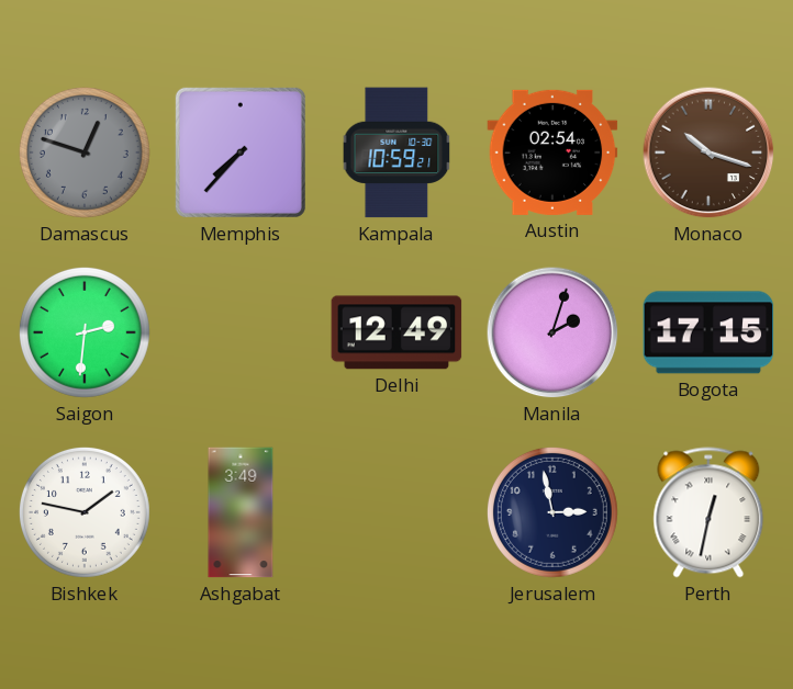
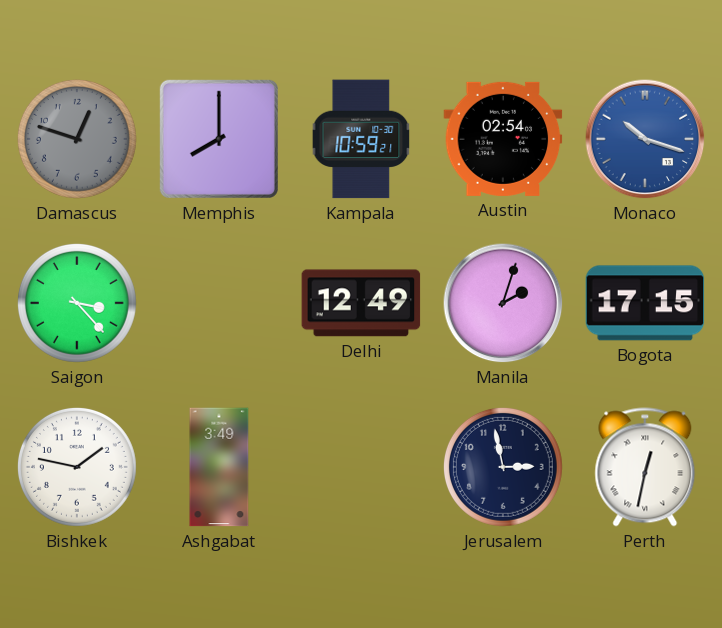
Memphis: 7:37 -> 8:00
Monaco dial: brown -> blue
Saigon: 2:31 -> 3:23
